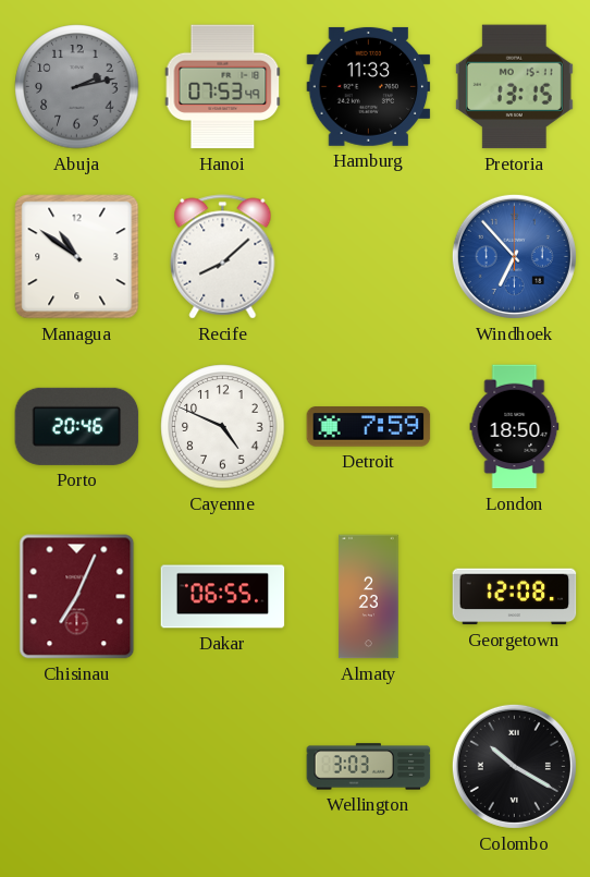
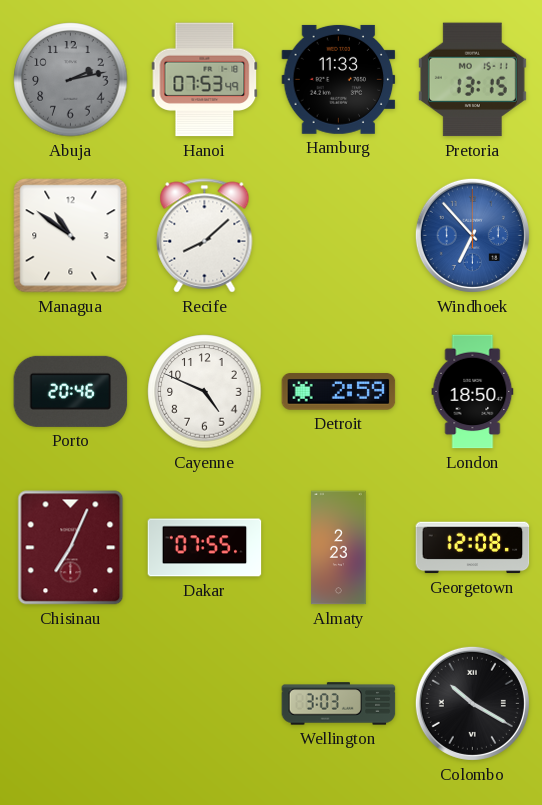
Detroit: 7:59 -> 2:59
Dakar: 06:55 -> 07:55
